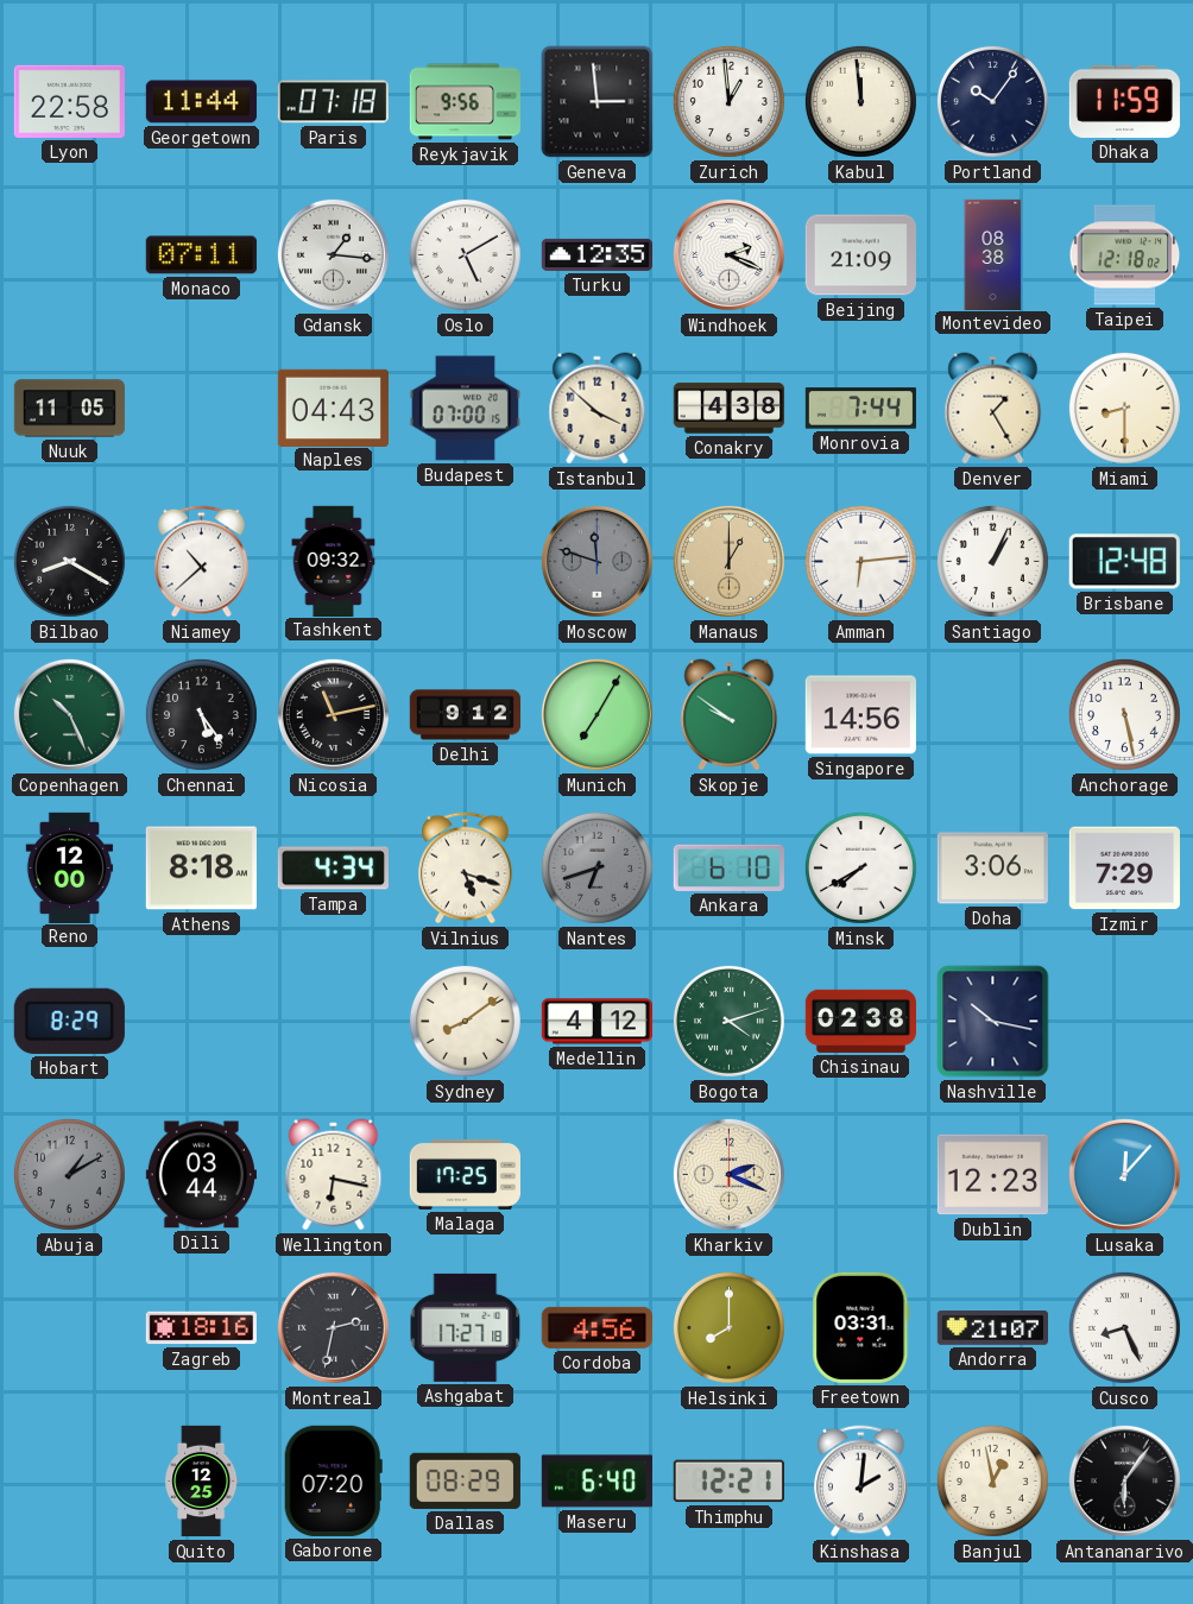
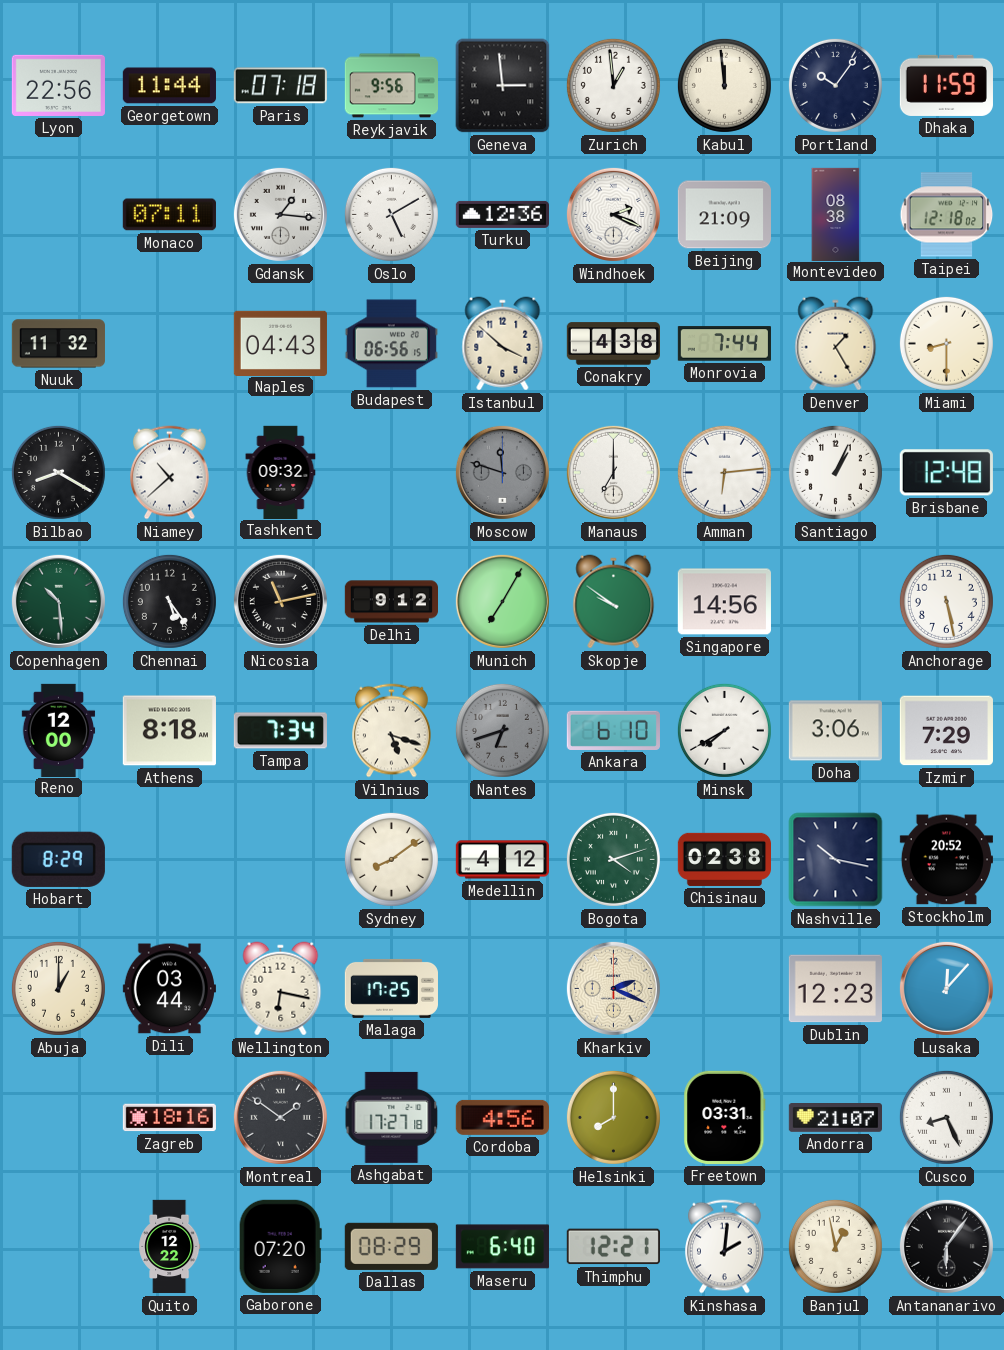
Lyon: 22:58 -> 22:56
Turku: 12:35 -> 12:36
Nuuk: 11:05 -> 11:32
Budapest: 07:00 -> 06:56
Manaus: 1:00 -> 7:00
Manaus dial: champagne -> white
Copenhagen: 10:26 -> 10:29
Tampa: 4:34 -> 7:34
Stockholm: none -> 20:52
Abuja: 1:10 -> 1:00
Abuja dial: grey -> cream
Montreal: 2:32 -> 1:51
Quito: 12:25 -> 12:22
